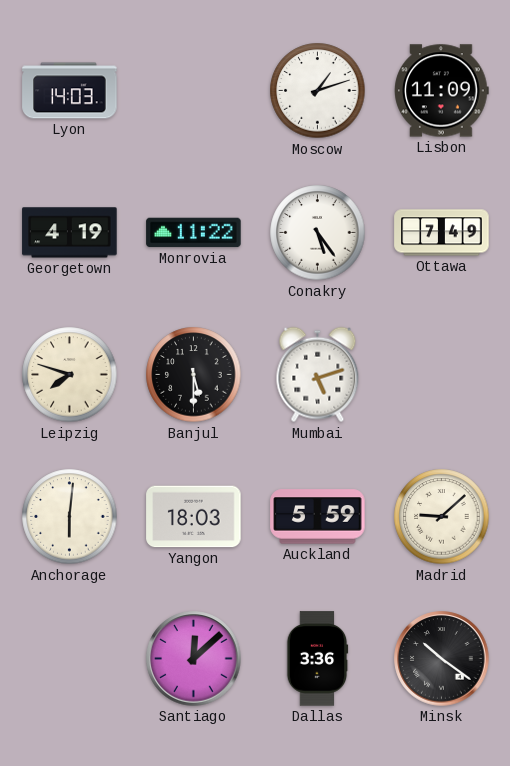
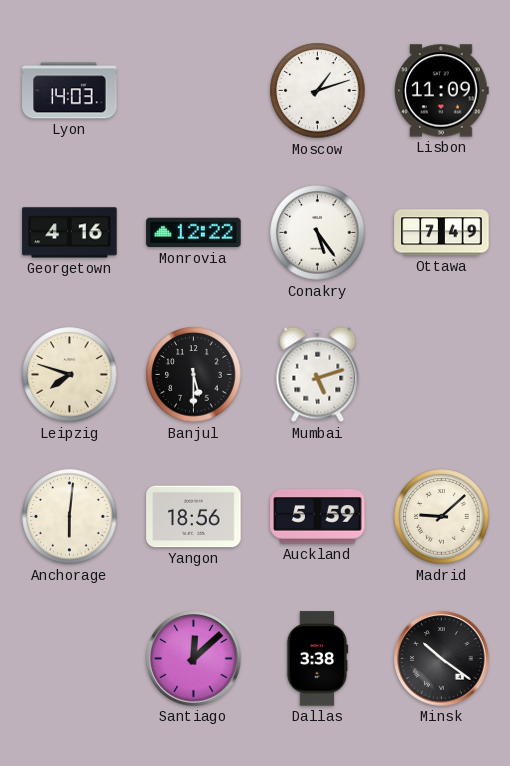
Georgetown: 4:19 -> 4:16
Monrovia: 11:22 -> 12:22
Yangon: 18:03 -> 18:56
Dallas: 3:36 -> 3:38
